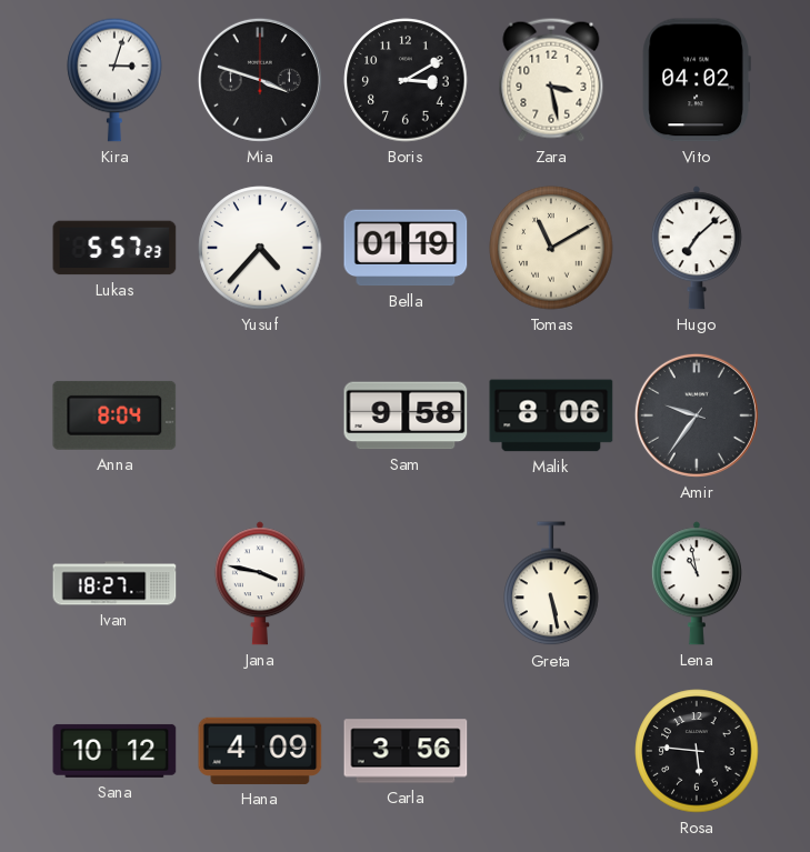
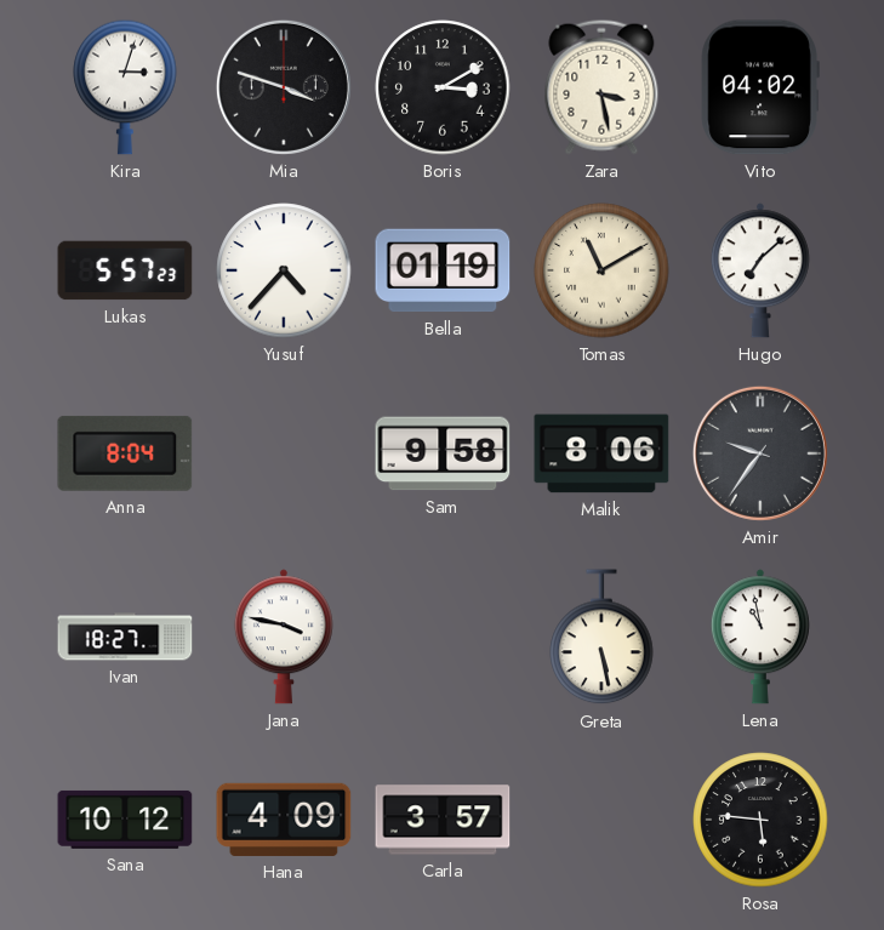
Carla: 3:56 -> 3:57
